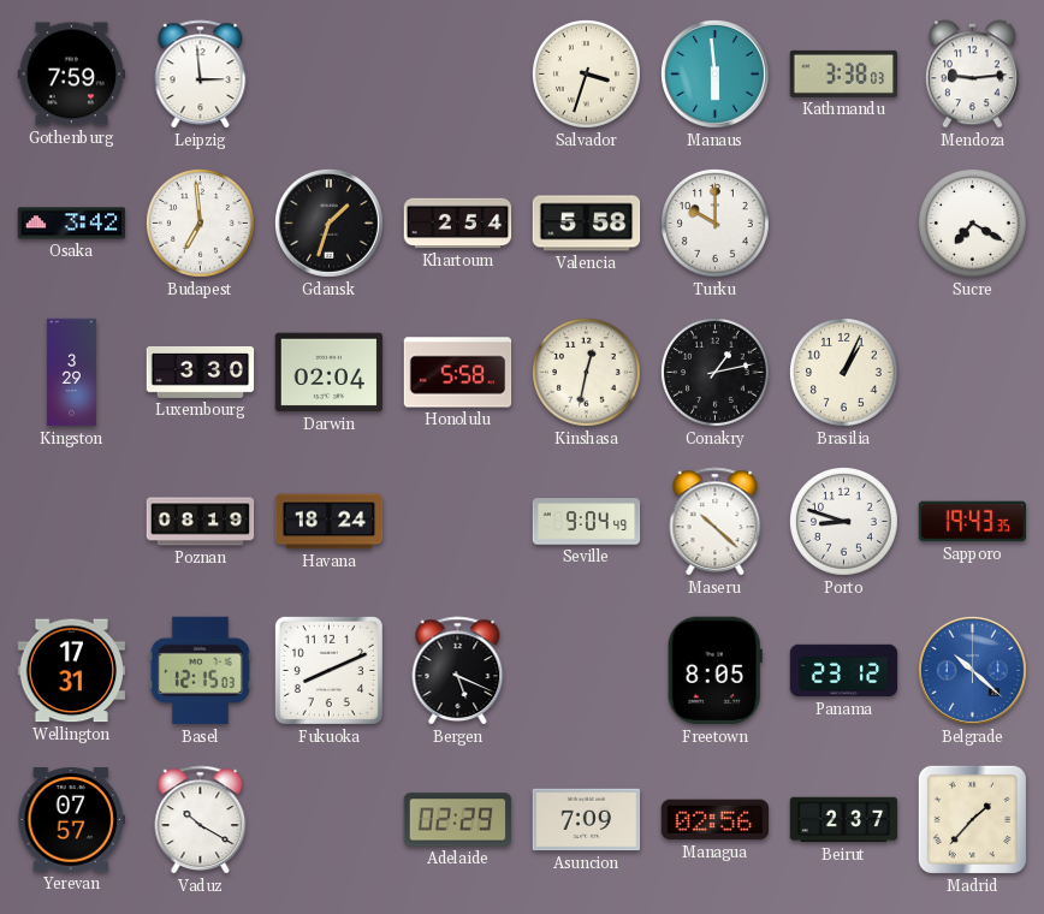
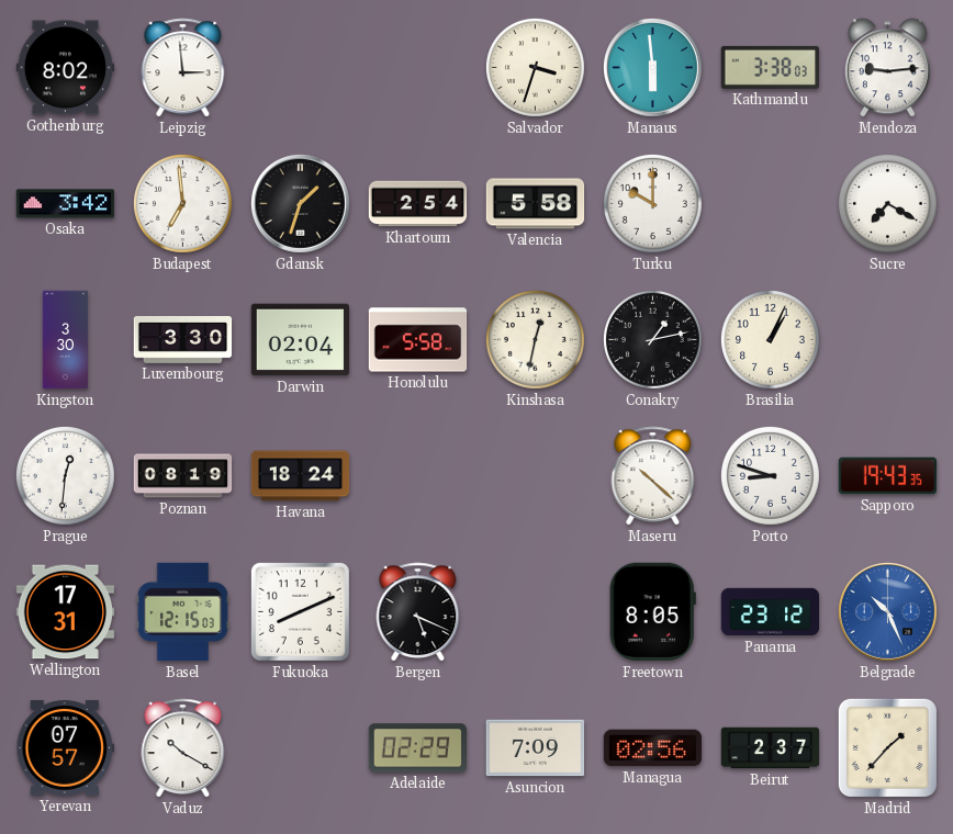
Gothenburg: 7:59 -> 8:02
Kingston: 3:29 -> 3:30
Prague: none -> 12:31
Seville: 9:04 -> none
Belgrade: 10:22 -> 10:26
